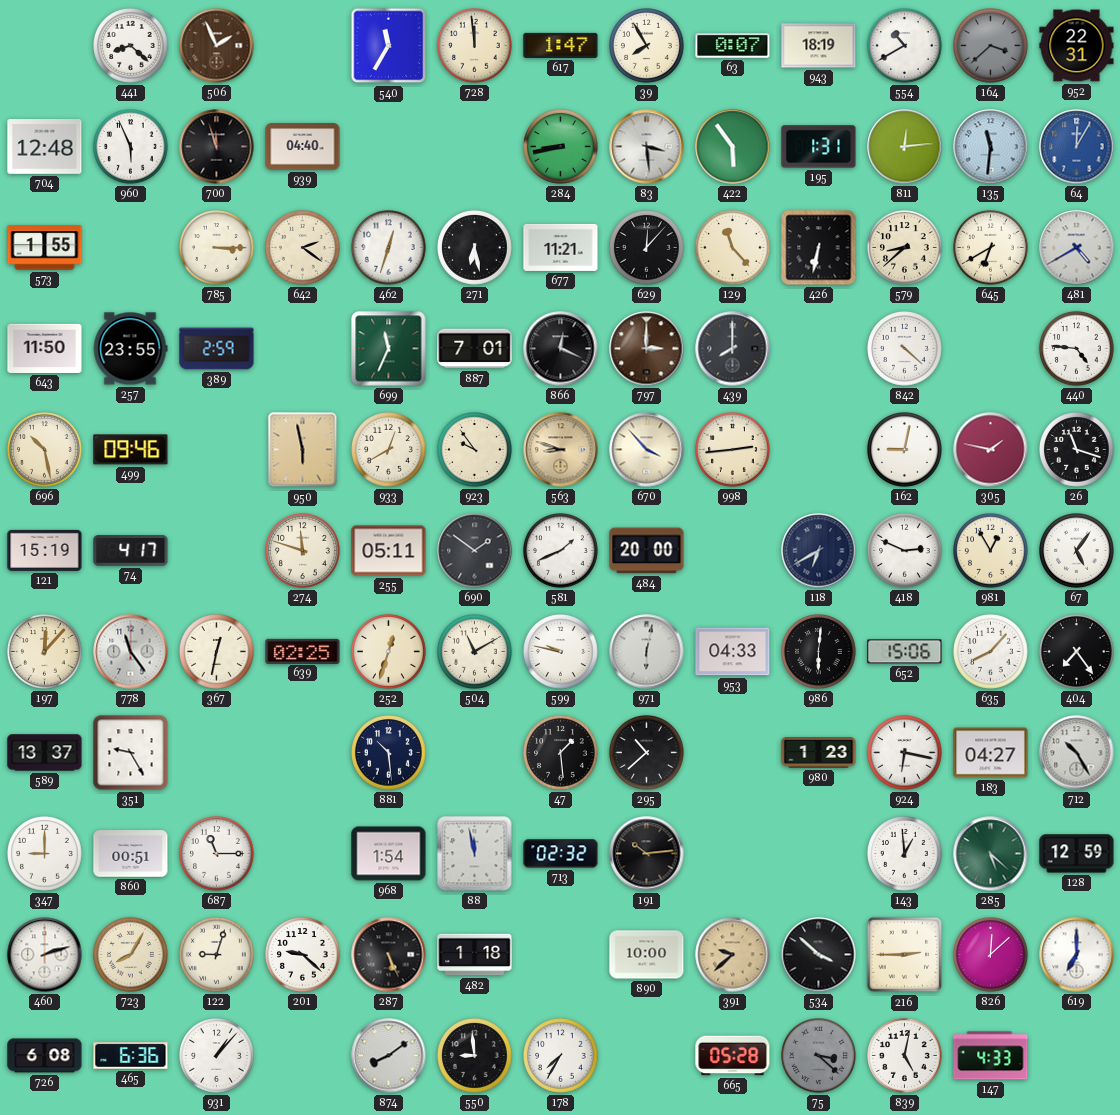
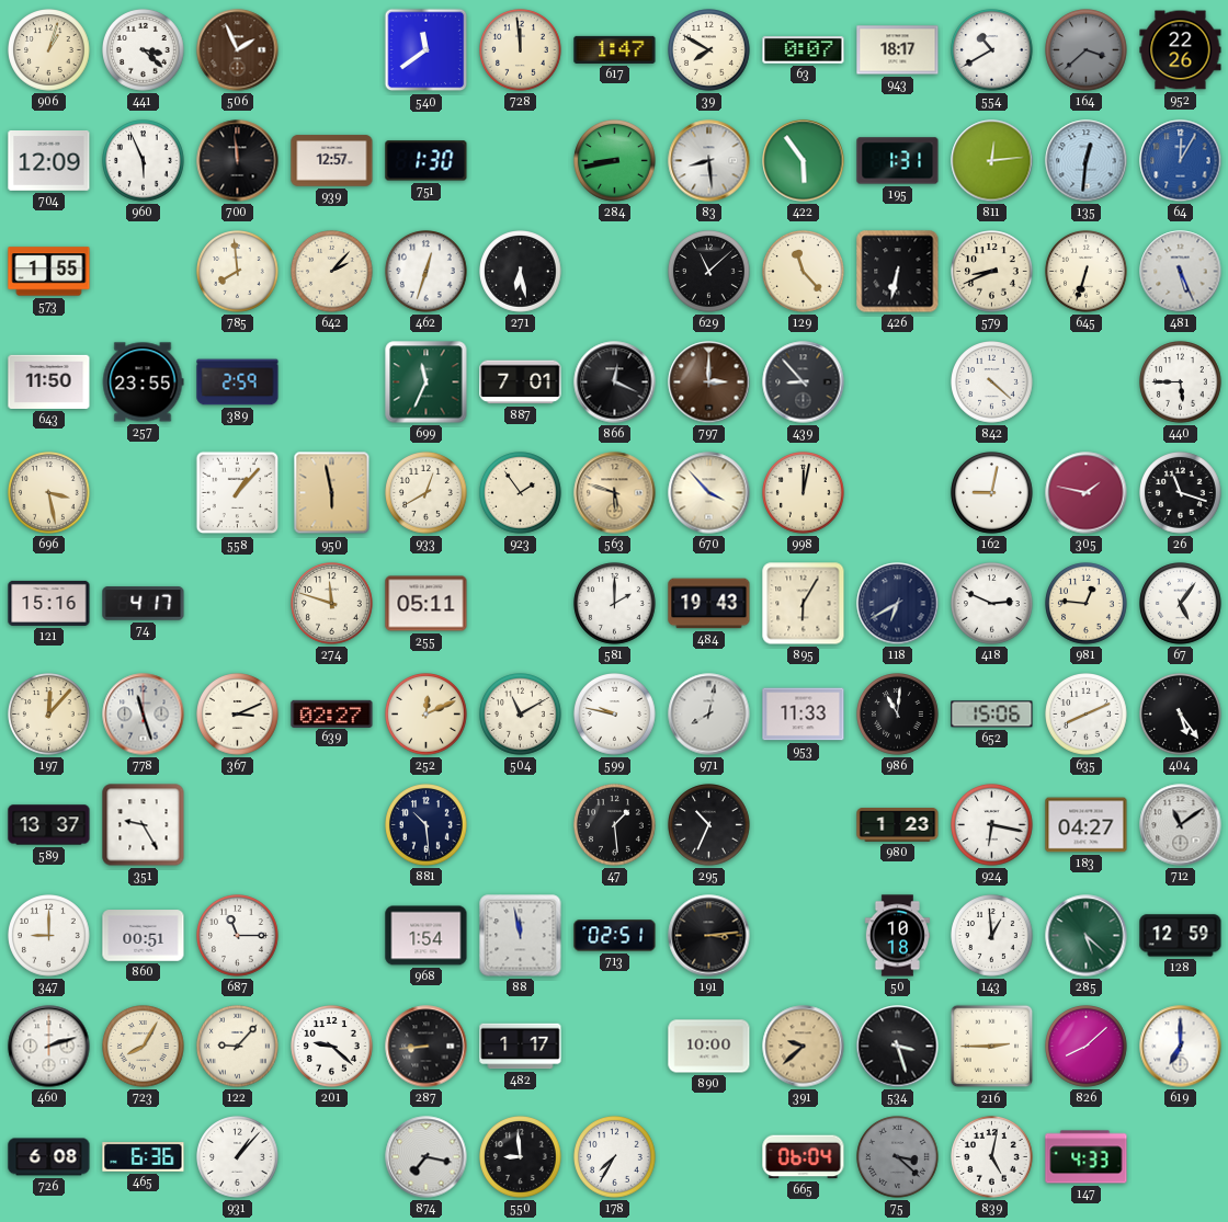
906: none -> 1:03
441: 8:22 -> 3:22
540: 11:35 -> 11:39
39: 7:55 -> 7:50
943: 18:19 -> 18:17
952: 22:31 -> 22:26
704: 12:48 -> 12:09
700: 11:57 -> 11:59
939: 04:40 -> 12:57
751: none -> 1:30
83: 3:29 -> 8:29
135: 11:31 -> 12:31
785: 3:15 -> 7:59
642: 2:21 -> 2:07
677: 11:21 -> none
629: 12:07 -> 11:08
579: 8:38 -> 8:41
645: 6:40 -> 6:33
481: 4:40 -> 5:26
439: 8:00 -> 8:53
440: 4:46 -> 5:45
696: 10:28 -> 3:28
499: 09:46 -> none
558: none -> 1:07
923: 9:54 -> 1:54
563: 8:48 -> 5:48
998: 2:44 -> 12:02
121: 15:19 -> 15:16
690: 1:51 -> none
581: 1:41 -> 2:00
484: 20:00 -> 19:43
895: none -> 6:05
981: 12:55 -> 12:46
778: 11:24 -> 11:27
367: 12:32 -> 3:11
639: 02:25 -> 02:27
252: 12:33 -> 12:11
971: 6:02 -> 8:02
953: 04:33 -> 11:33
986: 6:01 -> 11:01
635: 8:07 -> 8:11
404: 7:24 -> 5:24
295: 10:38 -> 10:34
712: 10:25 -> 11:09
713: 02:32 -> 02:51
191: 10:14 -> 3:14
50: none -> 10:18
122: 9:03 -> 9:07
287: 5:26 -> 8:44
482: 1:18 -> 1:17
534: 3:52 -> 3:27
826: 12:08 -> 8:08
874: 8:09 -> 7:17
665: 05:28 -> 06:04
